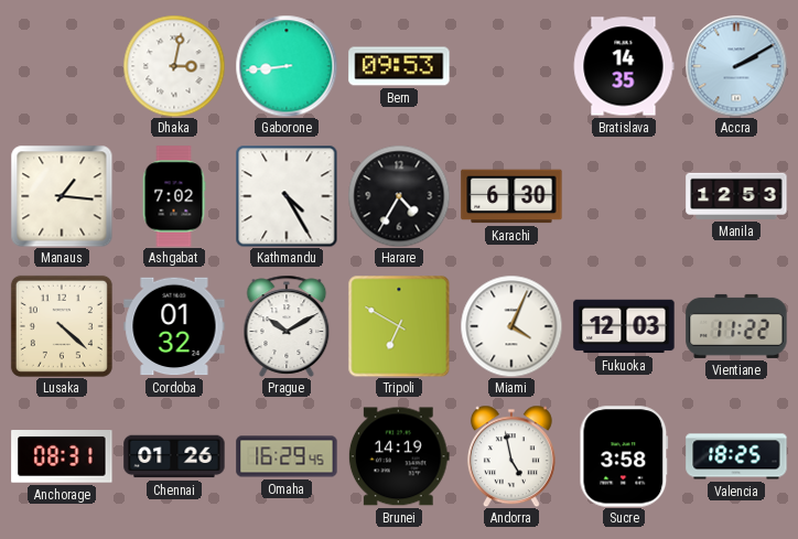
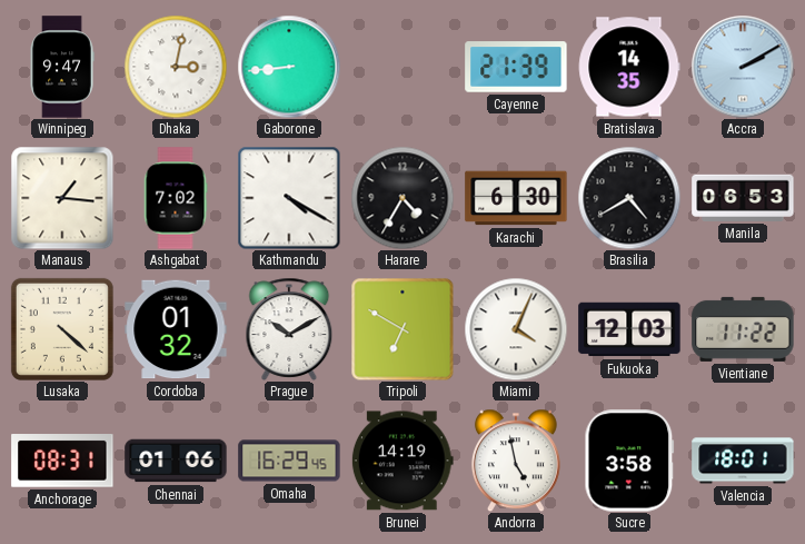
Winnipeg: none -> 9:47
Bern: 09:53 -> none
Cayenne: none -> 21:39
Kathmandu: 4:25 -> 4:20
Brasilia: none -> 4:40
Manila: 12:53 -> 06:53
Chennai: 01:26 -> 01:06
Valencia: 18:25 -> 18:01
